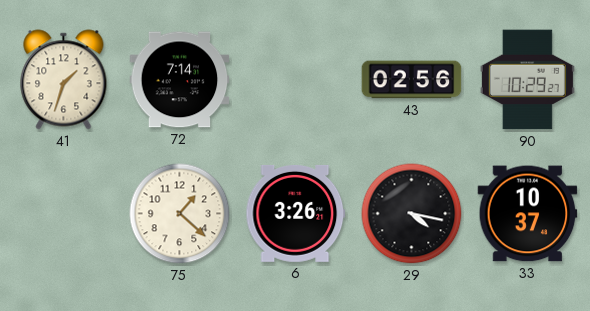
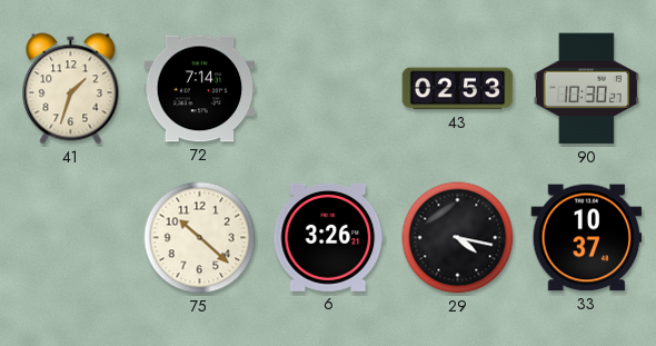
43: 02:56 -> 02:53
90: 10:29 -> 10:30
75: 1:22 -> 10:22
